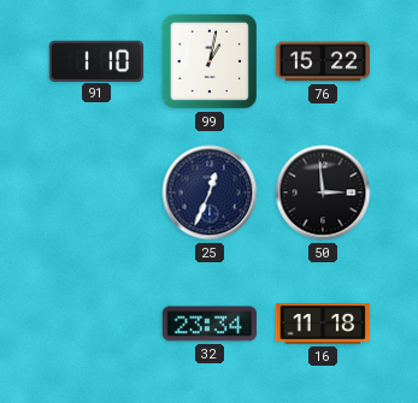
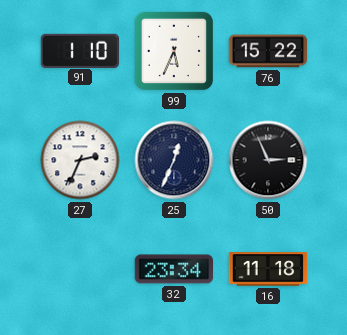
99: 1:02 -> 5:34
27: none -> 2:34
50: 2:59 -> 2:56
